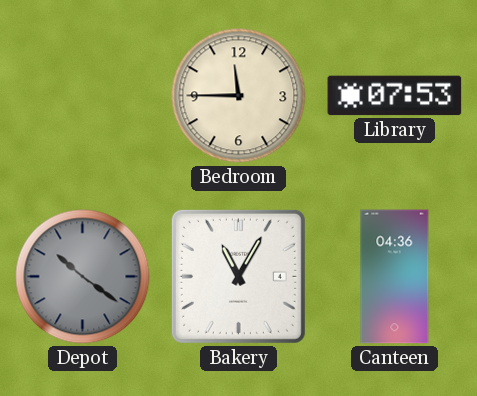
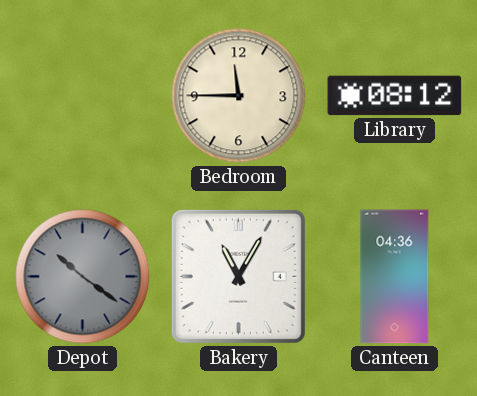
Library: 07:53 -> 08:12
